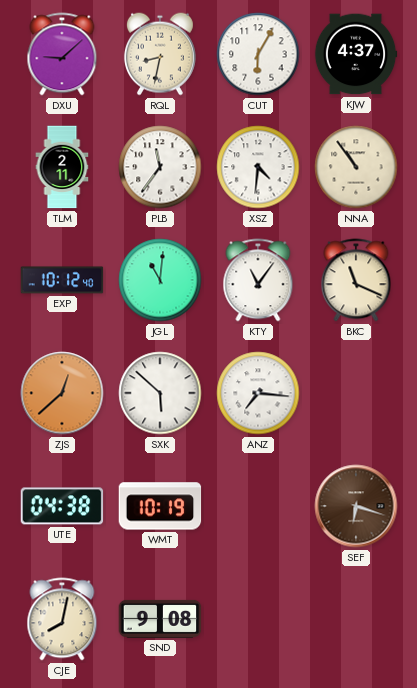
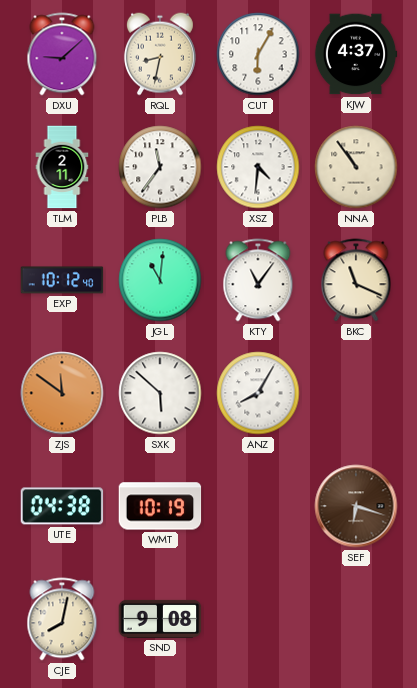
ZJS: 12:38 -> 11:51
ANZ: 7:16 -> 8:05
